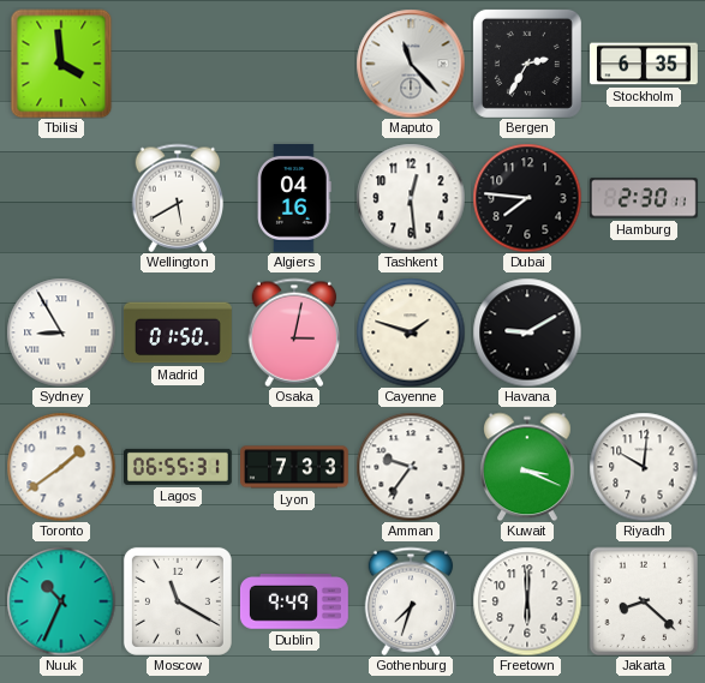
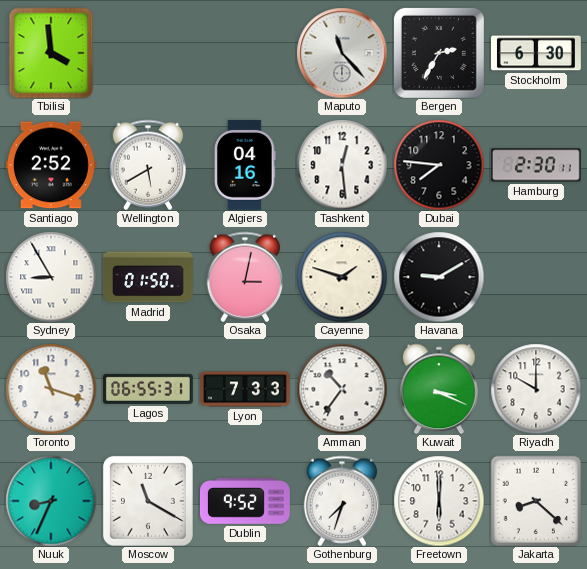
Stockholm: 6:35 -> 6:30
Santiago: none -> 2:52
Toronto: 1:39 -> 11:18
Amman: 9:36 -> 10:36
Riyadh: 10:01 -> 10:00
Nuuk: 10:34 -> 8:34
Dublin: 9:49 -> 9:52
